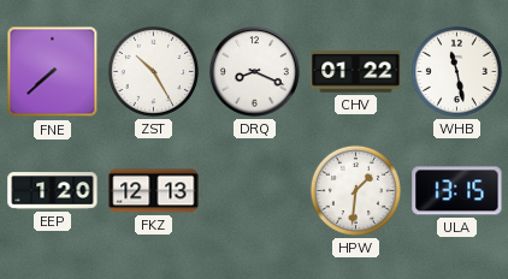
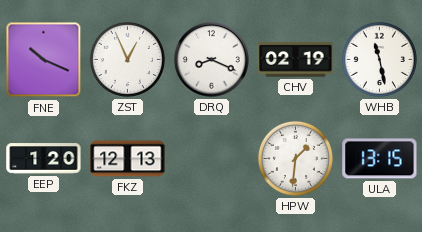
FNE: 7:38 -> 10:19
ZST: 10:25 -> 12:56
CHV: 01:22 -> 02:19
